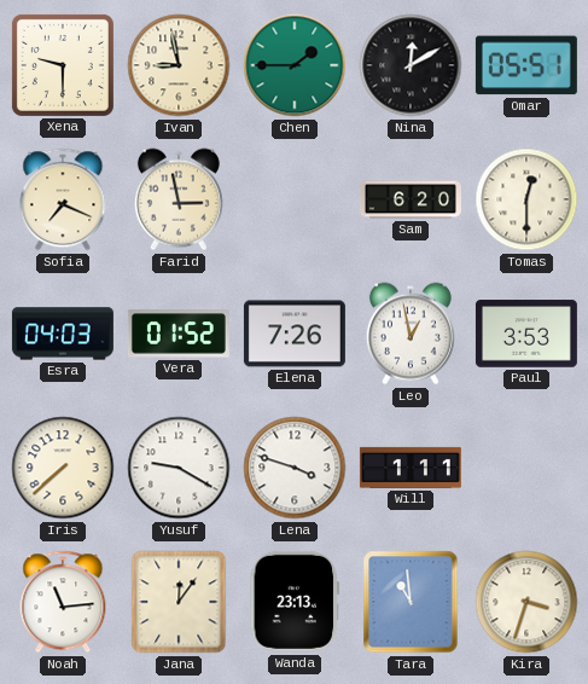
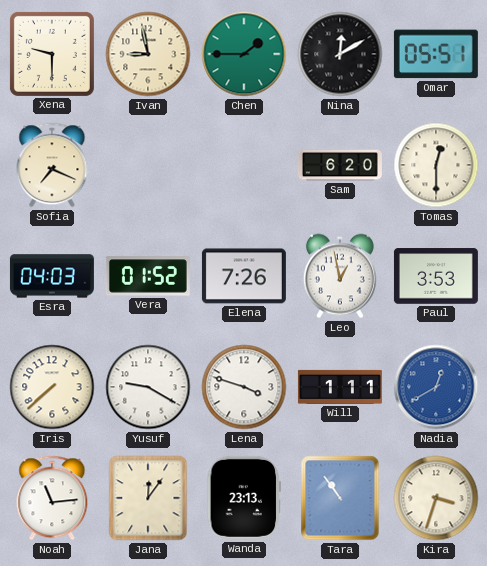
Farid: 2:58 -> none
Nadia: none -> 12:40
Tara: 10:59 -> 10:54
